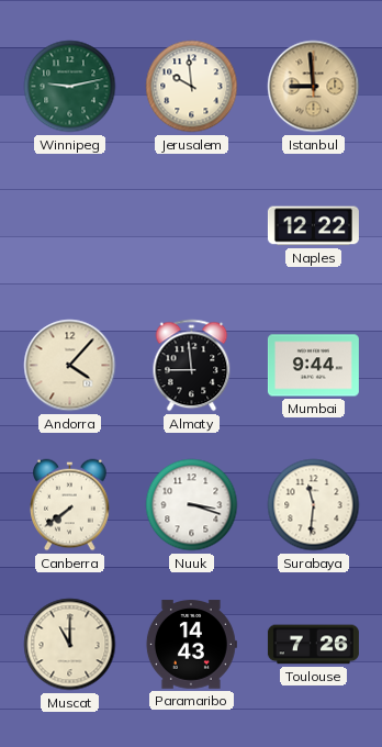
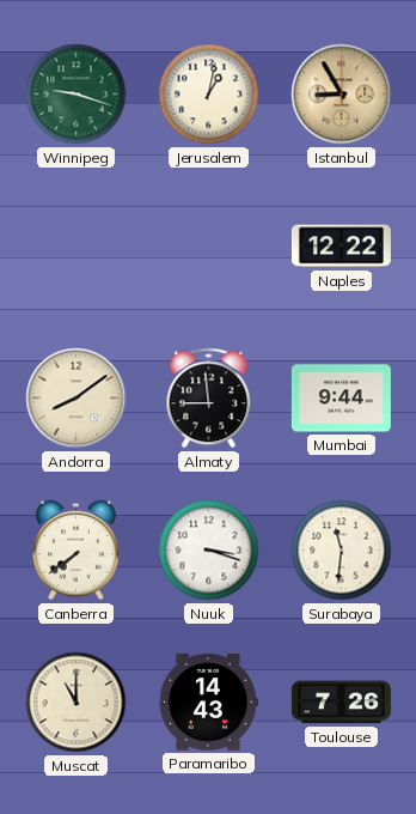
Winnipeg: 9:13 -> 9:18
Jerusalem: 9:59 -> 1:02
Istanbul: 8:59 -> 8:55
Andorra: 4:07 -> 8:09
